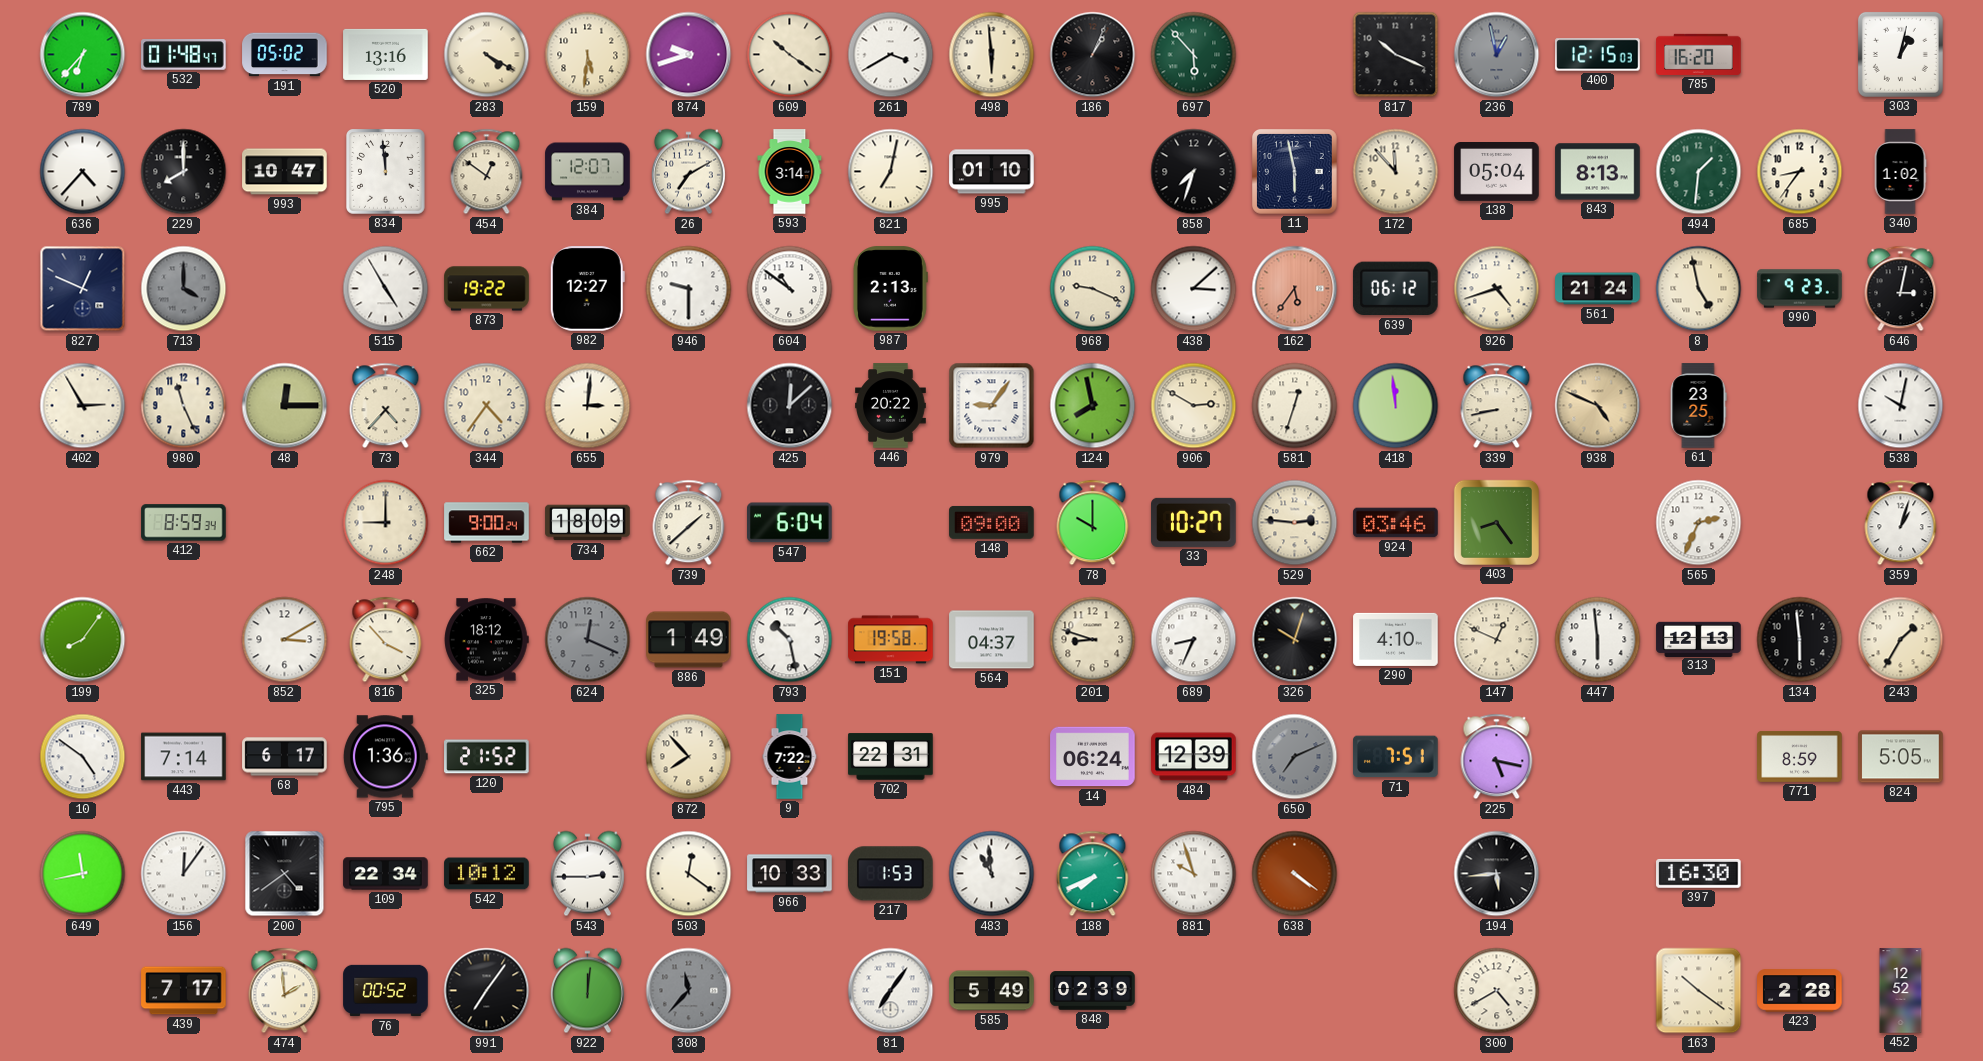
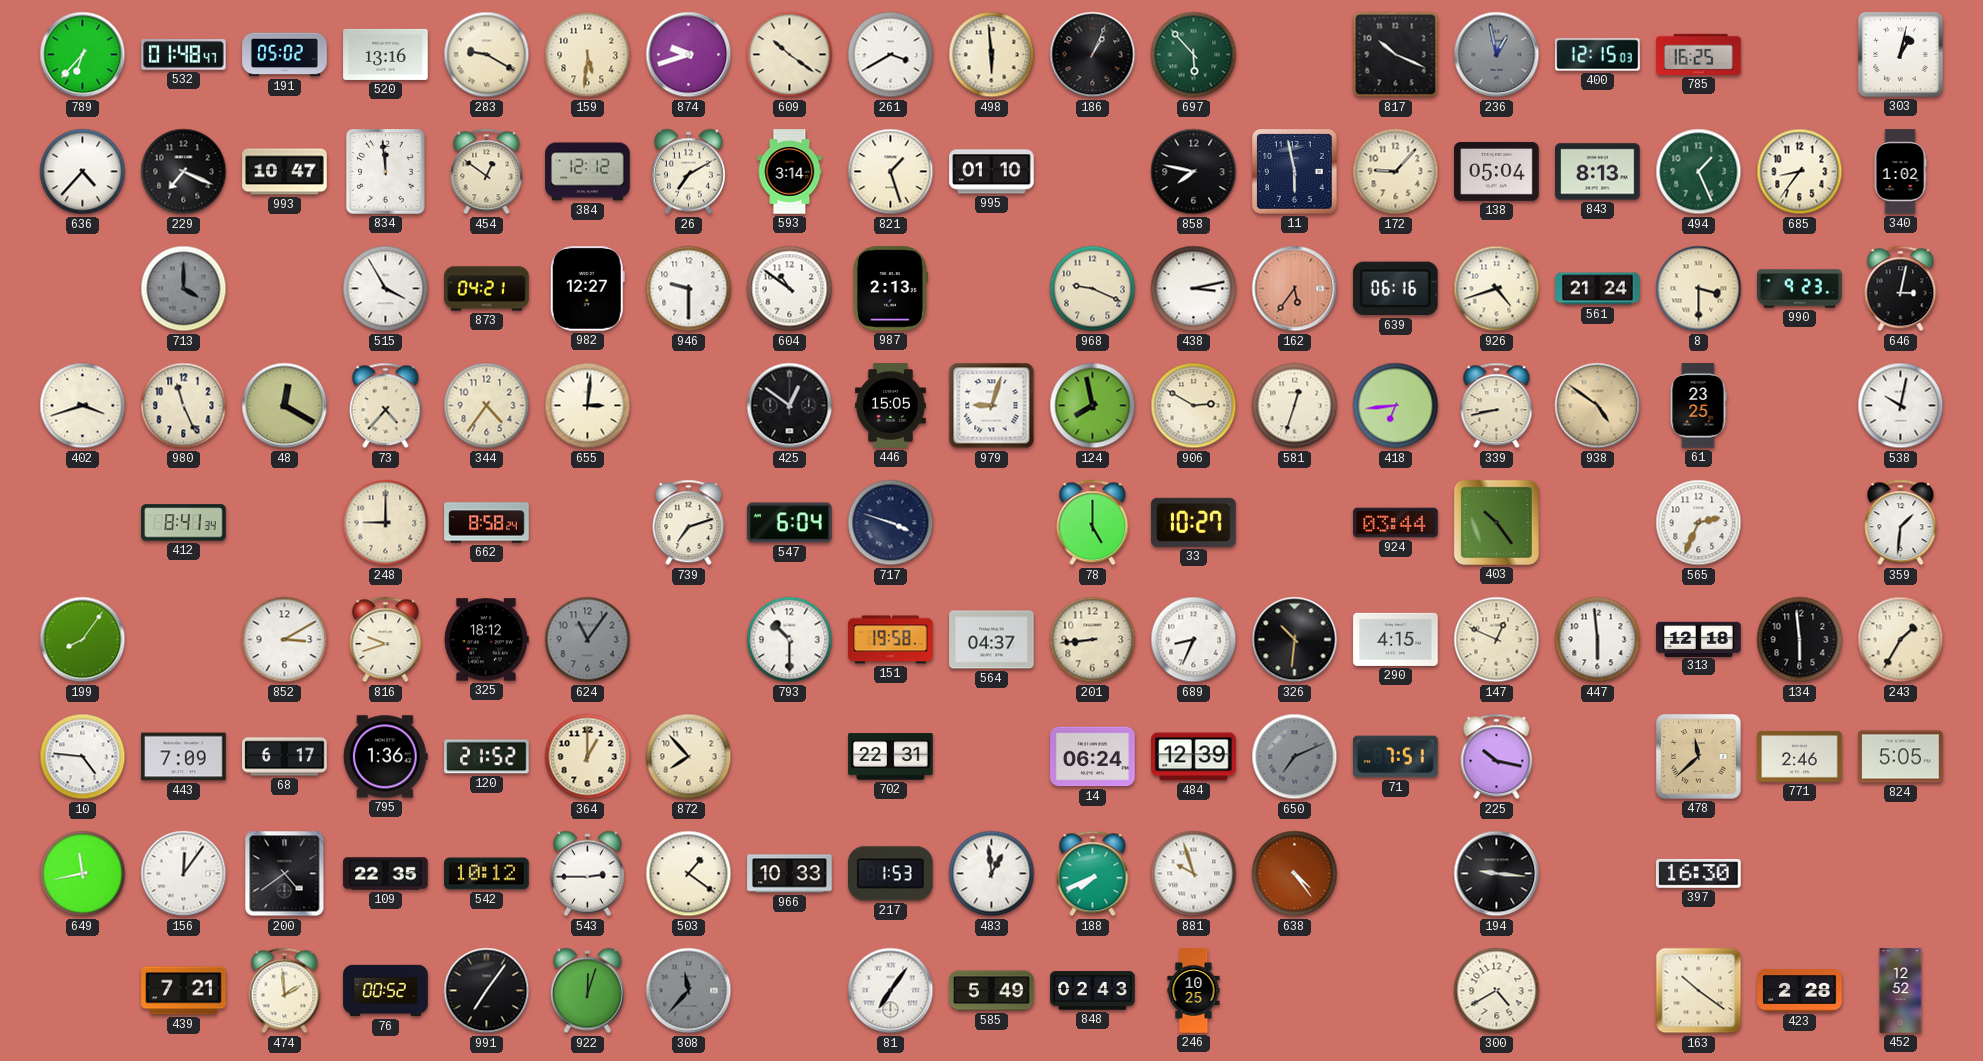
283: 4:20 -> 9:20
785: 16:20 -> 16:25
229: 8:00 -> 7:19
384: 12:07 -> 12:12
821: 7:02 -> 1:27
858: 7:33 -> 7:47
172: 11:53 -> 9:07
494: 1:31 -> 1:26
827: 12:49 -> none
515: 4:55 -> 3:55
873: 19:22 -> 04:21
438: 3:08 -> 3:13
639: 06:12 -> 06:16
8: 4:58 -> 3:30
402: 2:55 -> 3:42
48: 12:15 -> 12:20
425: 12:08 -> 12:51
446: 20:22 -> 15:05
979: 9:06 -> 9:03
418: 11:59 -> 6:44
938: 4:49 -> 4:51
412: 8:59 -> 8:41
662: 9:00 -> 8:58
734: 18:09 -> none
739: 1:38 -> 7:12
717: none -> 3:48
148: 09:00 -> none
78: 10:00 -> 5:00
529: 2:46 -> none
924: 03:46 -> 03:44
403: 8:24 -> 10:24
359: 1:03 -> 1:31
816: 3:53 -> 9:42
624: 12:19 -> 11:06
886: 1:49 -> none
793: 10:28 -> 10:30
201: 8:48 -> 8:44
326: 10:03 -> 10:31
290: 4:10 -> 4:15
313: 12:13 -> 12:18
10: 4:51 -> 4:46
443: 7:14 -> 7:09
364: none -> 1:00
9: 7:22 -> none
225: 5:17 -> 10:17
478: none -> 11:38
771: 8:59 -> 2:46
109: 22:34 -> 22:35
503: 12:21 -> 1:21
483: 10:59 -> 12:59
638: 4:21 -> 4:24
194: 5:44 -> 9:16
439: 7:17 -> 7:21
922: 12:01 -> 12:03
848: 02:39 -> 02:43
246: none -> 10:25
